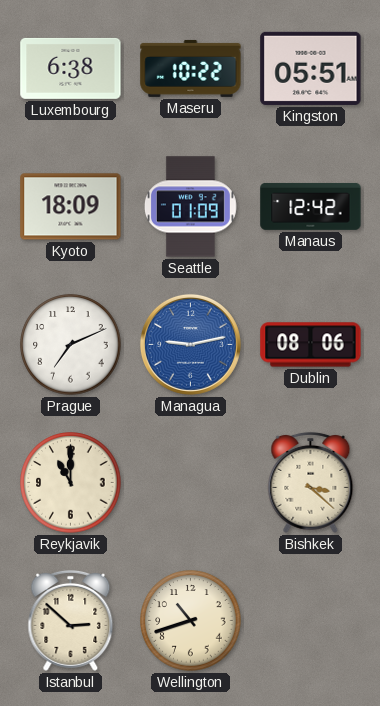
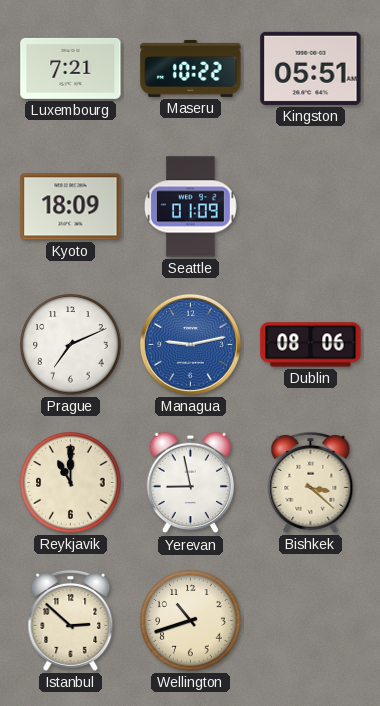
Luxembourg: 6:38 -> 7:21
Manaus: 12:42 -> none
Yerevan: none -> 8:58
